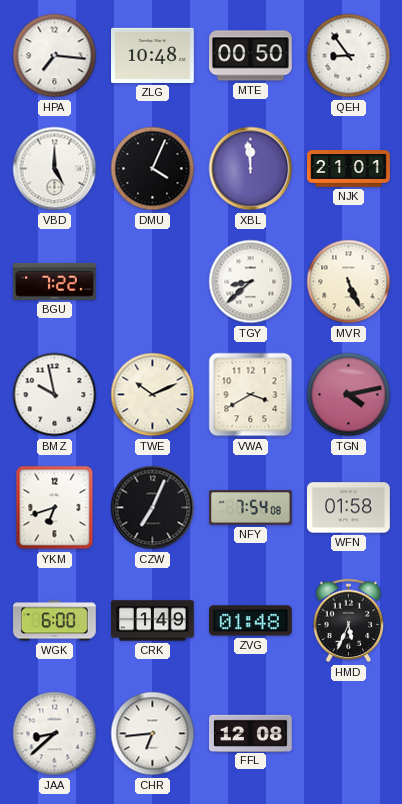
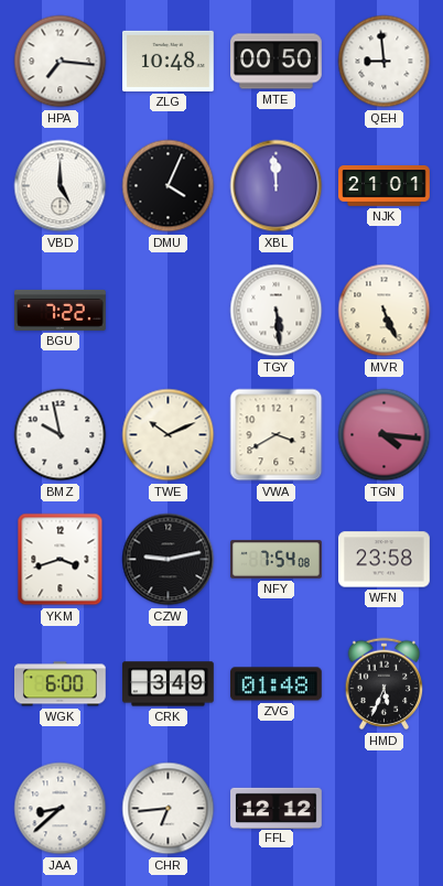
QEH: 8:54 -> 8:59
TGY: 8:38 -> 5:29
TGN: 4:13 -> 4:16
YKM: 6:42 -> 3:42
CZW: 7:04 -> 9:13
WFN: 01:58 -> 23:58
CRK: 1:49 -> 3:49
FFL: 12:08 -> 12:12
